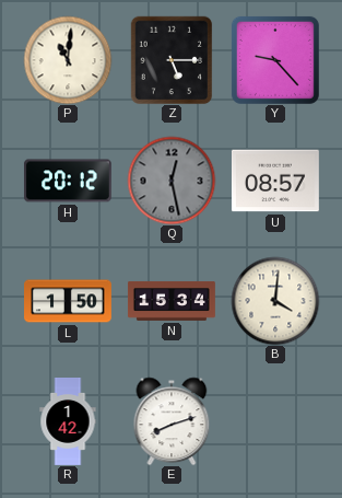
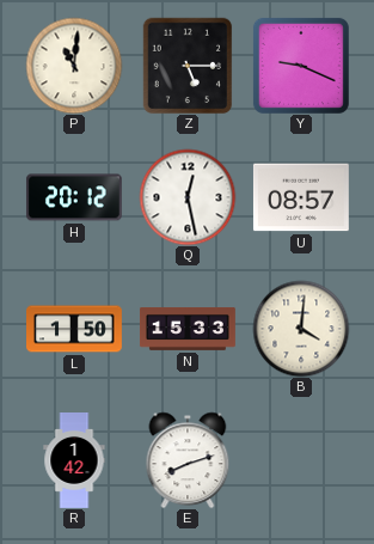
Y: 9:23 -> 9:19
Q dial: grey -> white
N: 15:34 -> 15:33
